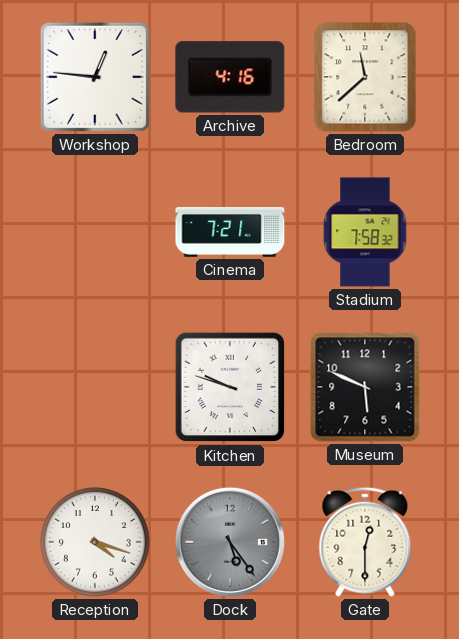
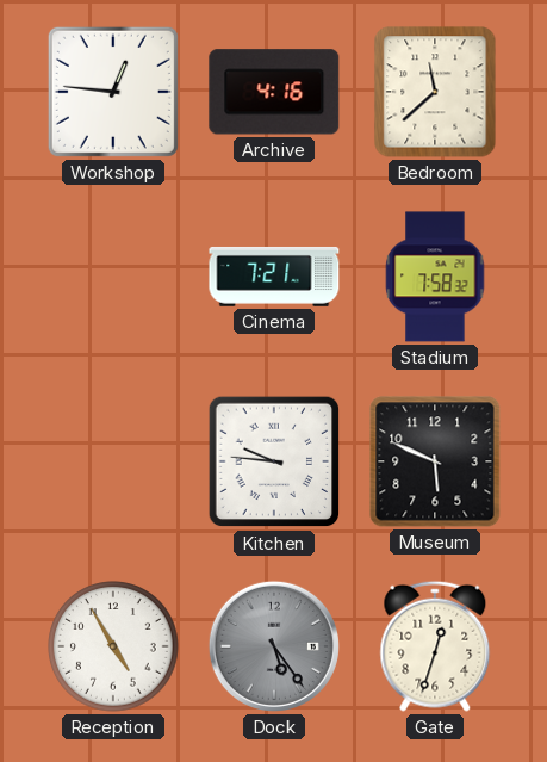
Kitchen: 9:48 -> 9:46
Reception: 4:18 -> 4:55
Gate: 12:30 -> 12:33
